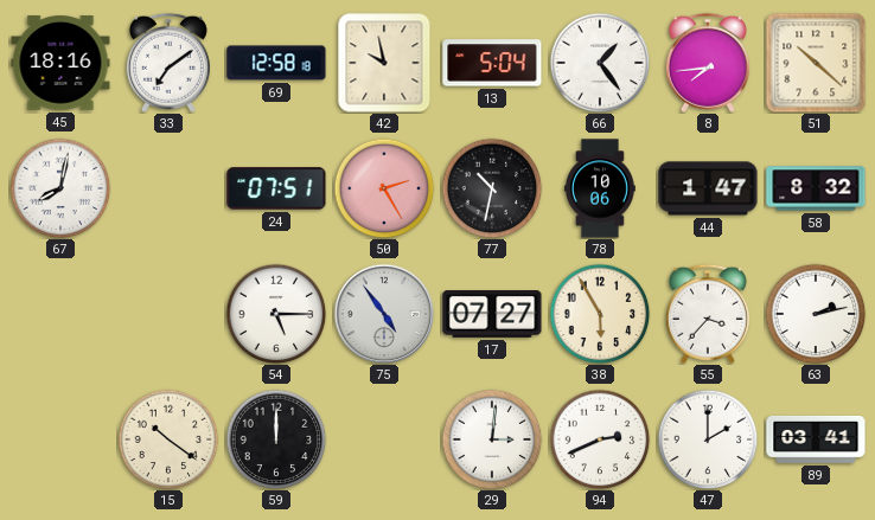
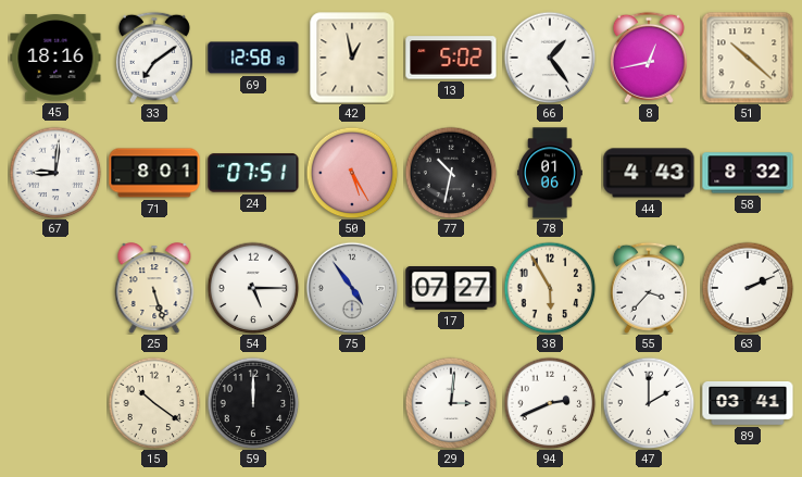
42: 9:58 -> 12:58
13: 5:04 -> 5:02
8: 7:44 -> 12:43
67: 8:02 -> 9:01
71: none -> 8:01
50: 2:25 -> 5:25
78: 10:06 -> 01:06
44: 1:47 -> 4:43
25: none -> 5:27
63: 2:13 -> 2:11
